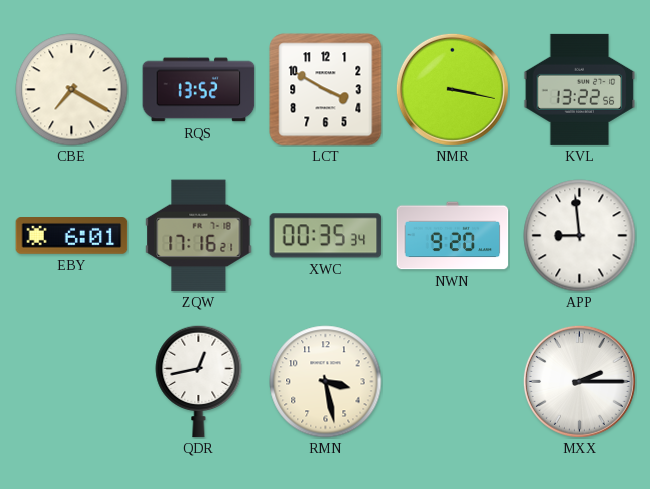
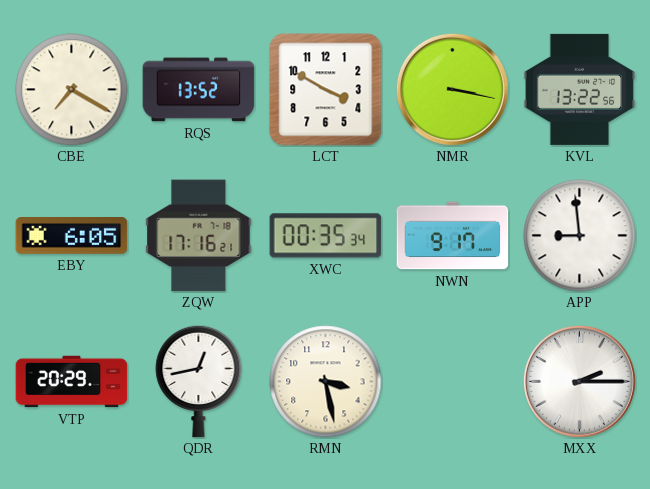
EBY: 6:01 -> 6:05
NWN: 9:20 -> 9:17
VTP: none -> 20:29
